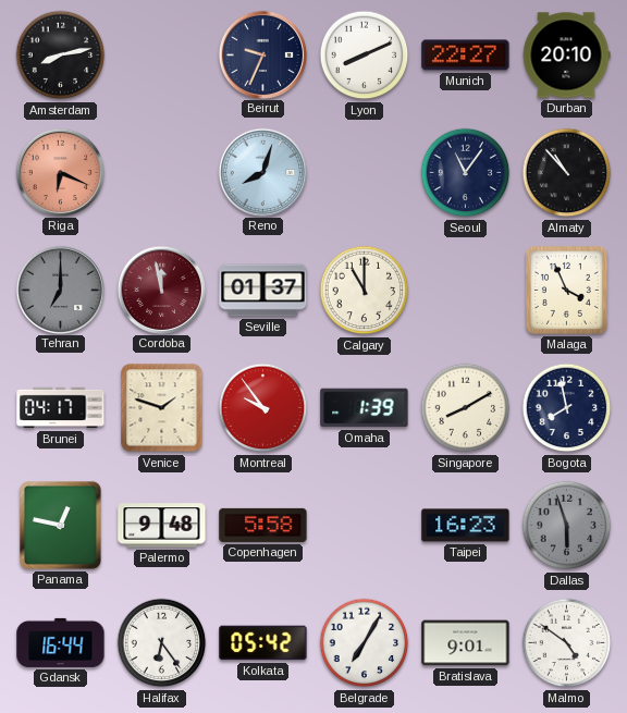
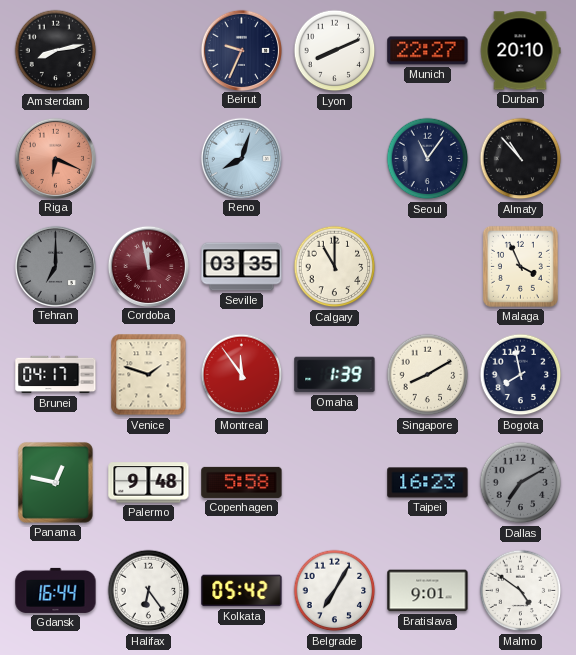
Seville: 01:37 -> 03:35
Montreal: 9:54 -> 11:54
Dallas: 5:57 -> 7:10
